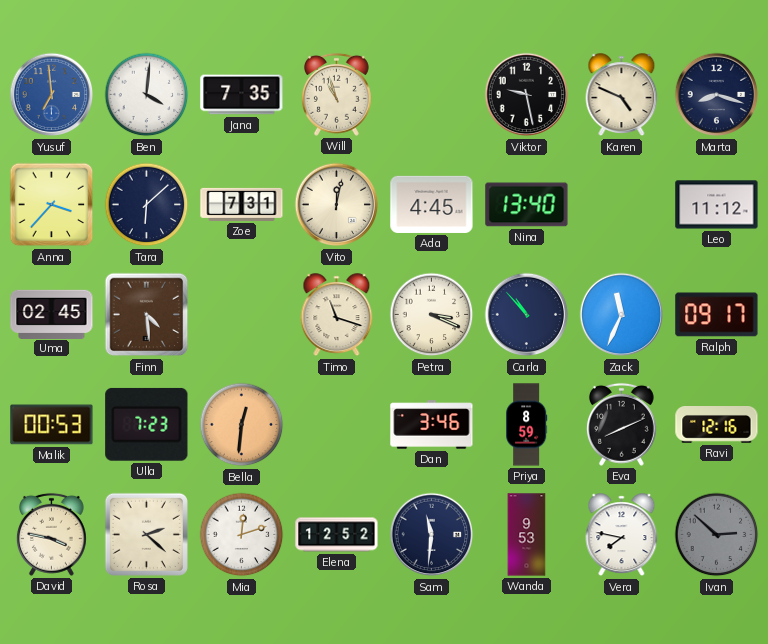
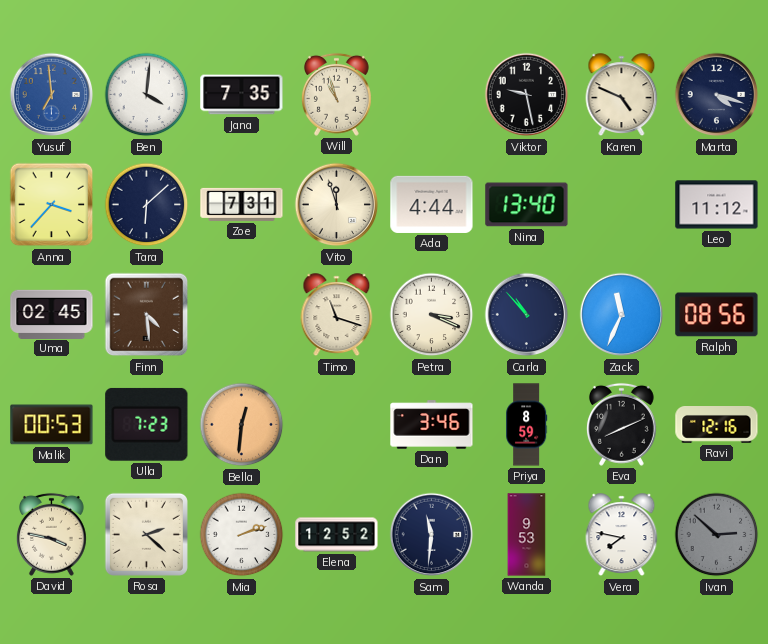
Marta: 8:18 -> 4:18
Vito: 12:02 -> 11:57
Ada: 4:45 -> 4:44
Ralph: 09:17 -> 08:56
Mia: 12:12 -> 2:12
